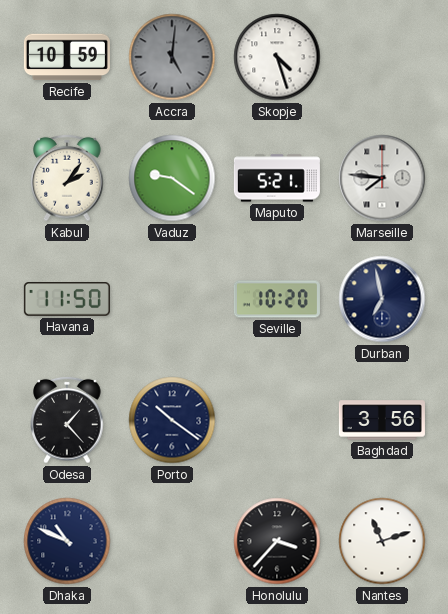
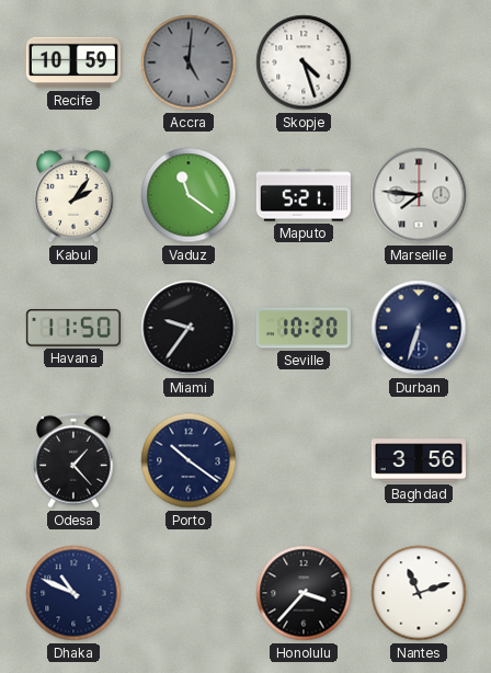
Vaduz: 9:21 -> 11:21
Miami: none -> 9:36
Durban: 6:58 -> 6:33
